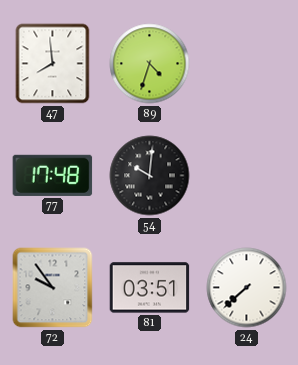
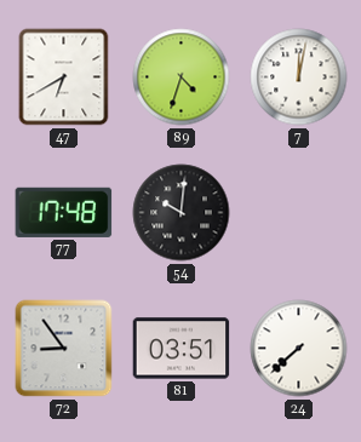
47: 7:59 -> 6:40
7: none -> 12:02
72: 9:54 -> 8:54
